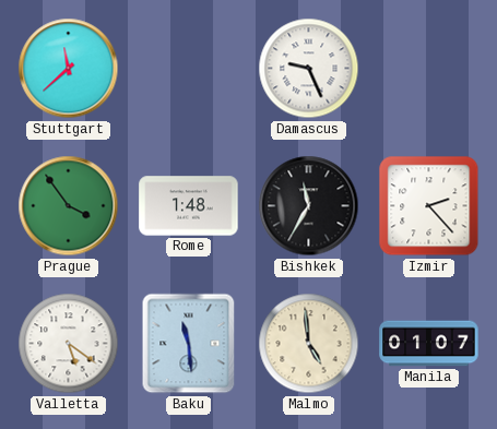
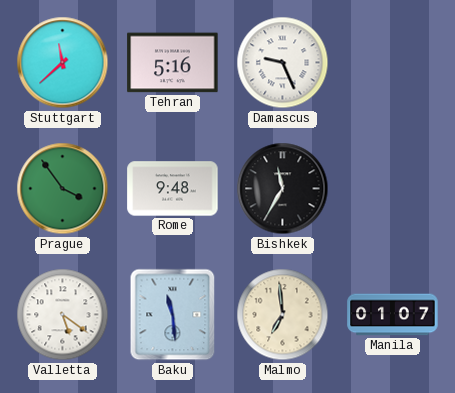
Tehran: none -> 5:16
Rome: 1:48 -> 9:48
Izmir: 2:23 -> none
Malmo: 4:59 -> 6:59
